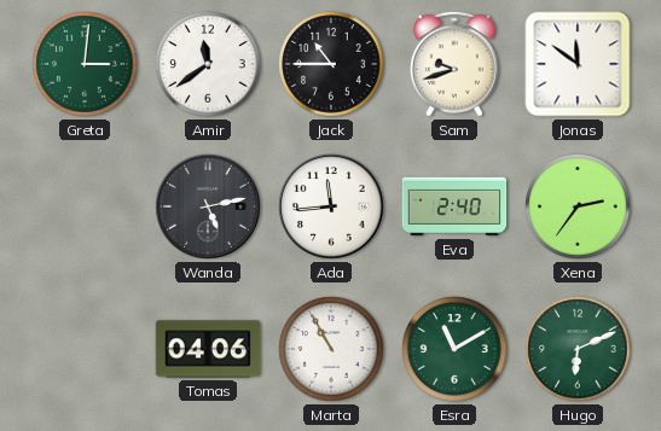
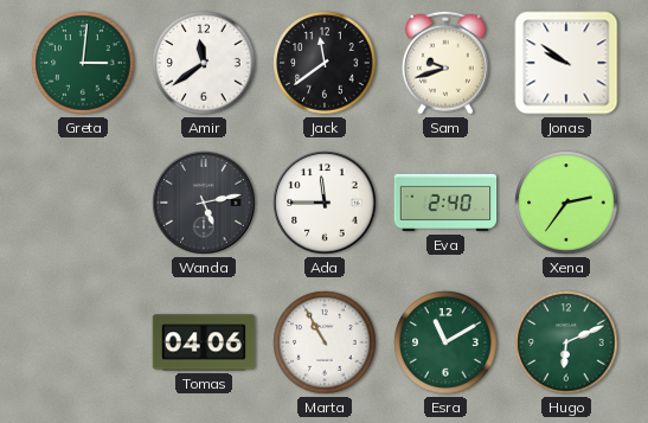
Jack: 10:45 -> 11:39
Jonas: 11:51 -> 9:51
Ada: 11:44 -> 11:45
